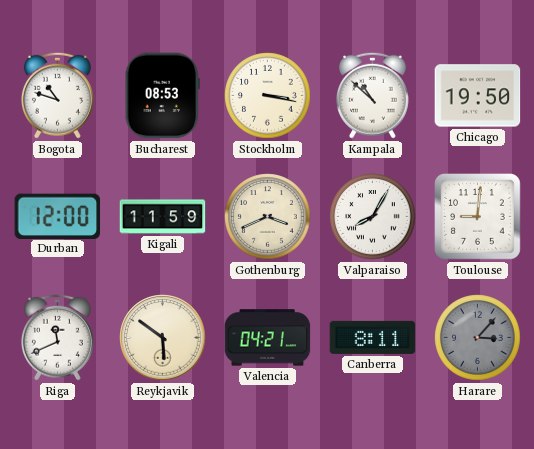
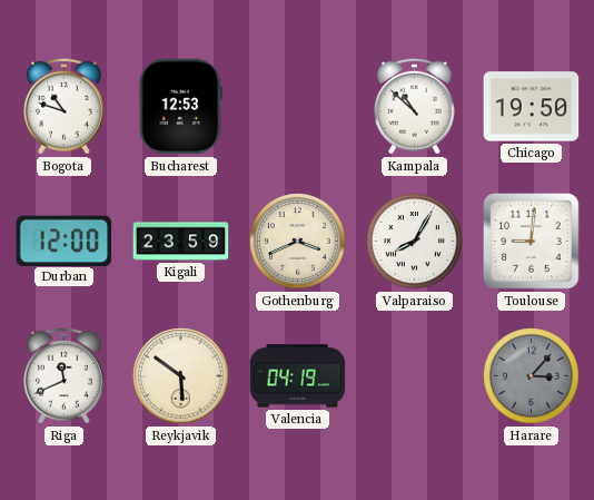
Bucharest: 08:53 -> 12:53
Stockholm: 3:17 -> none
Kigali: 11:59 -> 23:59
Valencia: 04:21 -> 04:19
Canberra: 8:11 -> none
